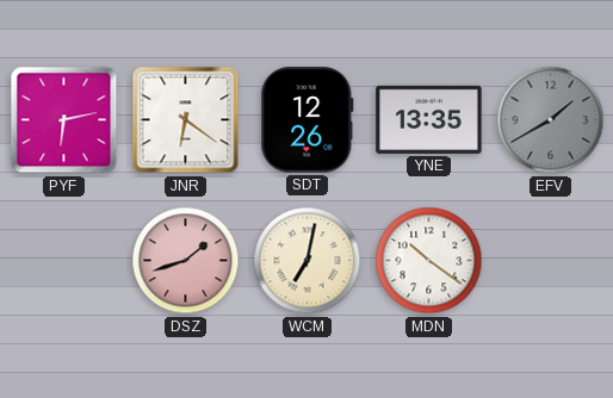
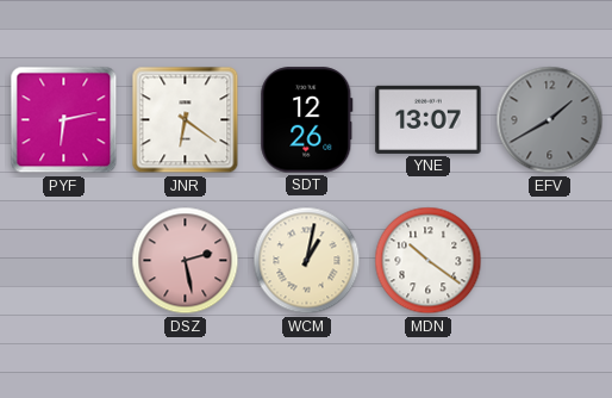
YNE: 13:35 -> 13:07
DSZ: 1:42 -> 2:28
WCM: 7:02 -> 1:02
